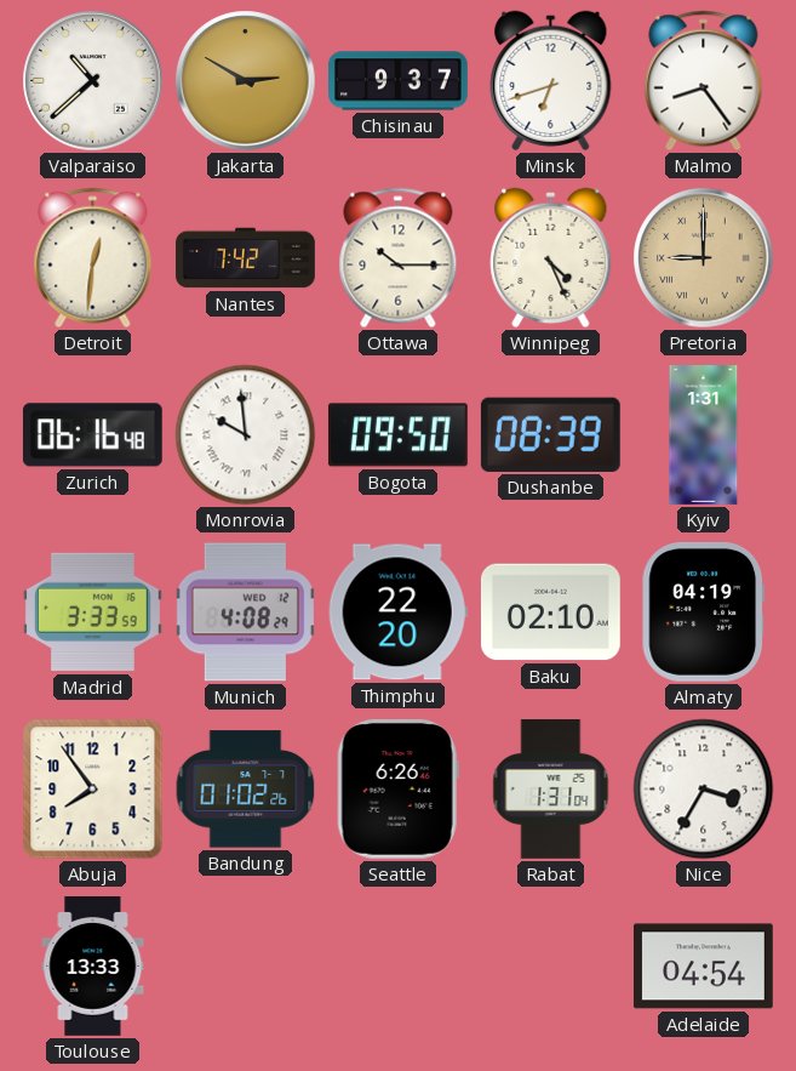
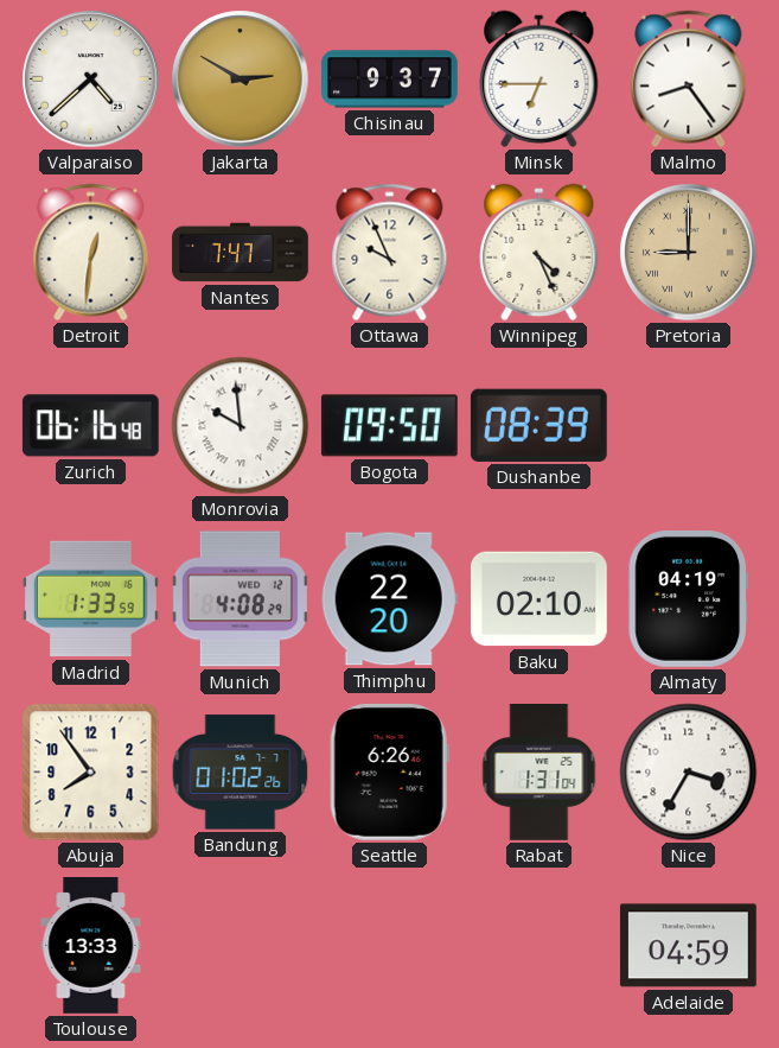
Valparaiso: 10:38 -> 4:38
Minsk: 6:42 -> 6:45
Nantes: 7:42 -> 7:47
Ottawa: 10:15 -> 9:56
Kyiv: 1:31 -> none
Madrid: 3:33 -> 1:33
Adelaide: 04:54 -> 04:59
